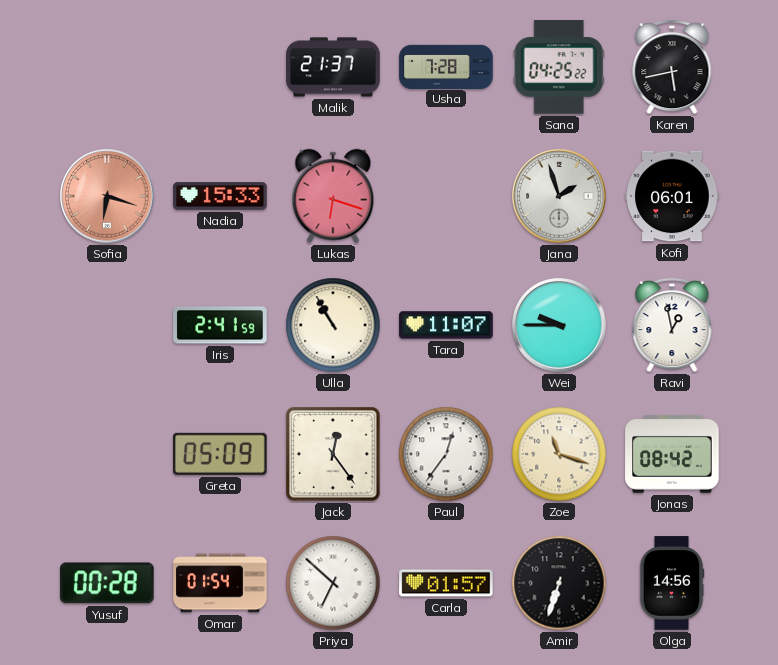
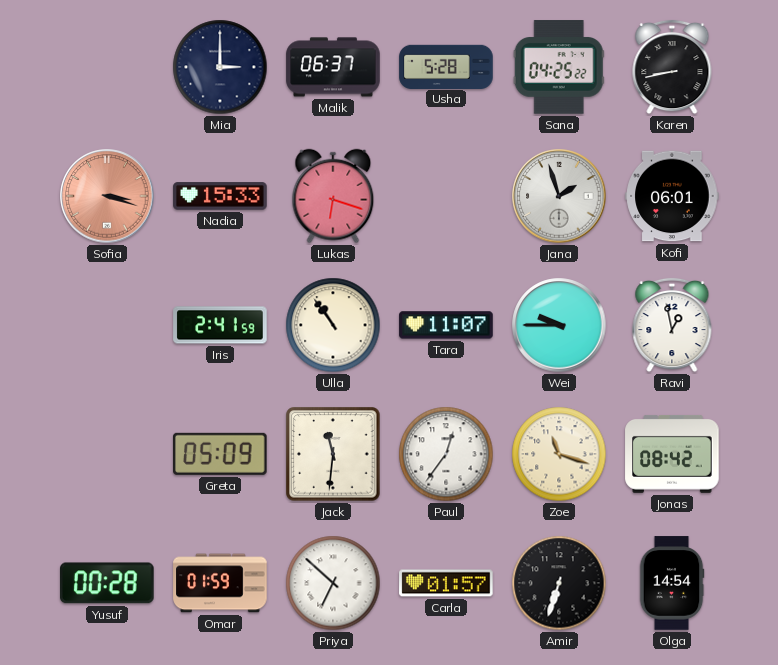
Mia: none -> 3:00
Malik: 21:37 -> 06:37
Usha: 7:28 -> 5:28
Karen: 5:43 -> 8:43
Sofia: 6:18 -> 3:18
Ulla: 10:55 -> 10:54
Jack: 12:24 -> 11:31
Omar: 01:54 -> 01:59
Olga: 14:56 -> 14:54
